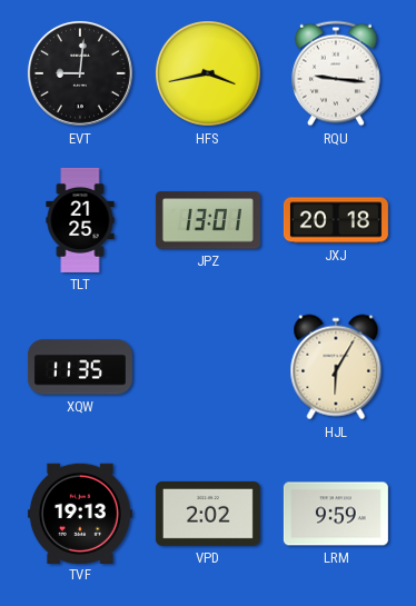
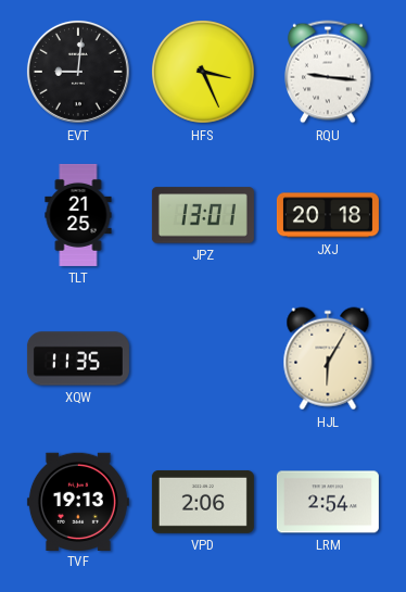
HFS: 3:43 -> 3:26
VPD: 2:02 -> 2:06
LRM: 9:59 -> 2:54
